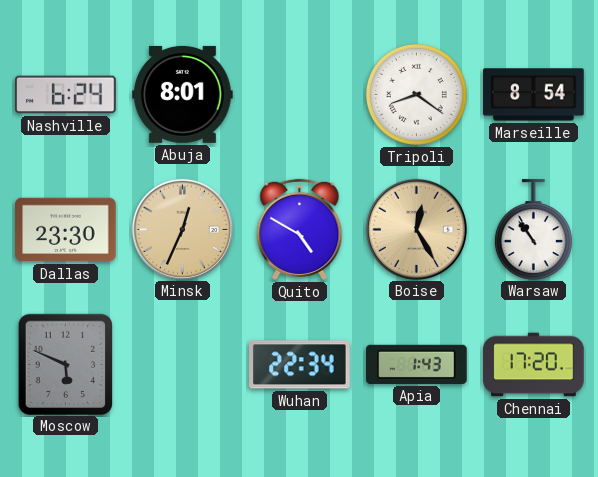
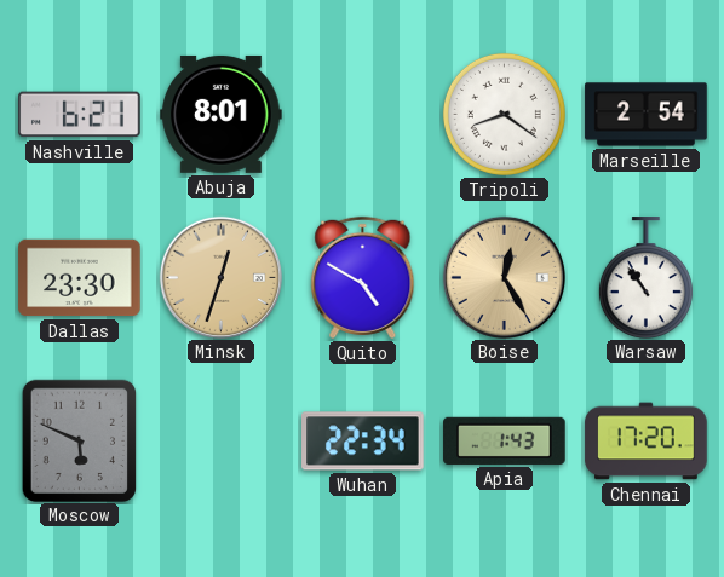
Nashville: 6:24 -> 6:21
Marseille: 8:54 -> 2:54
Minsk: 12:34 -> 12:33
